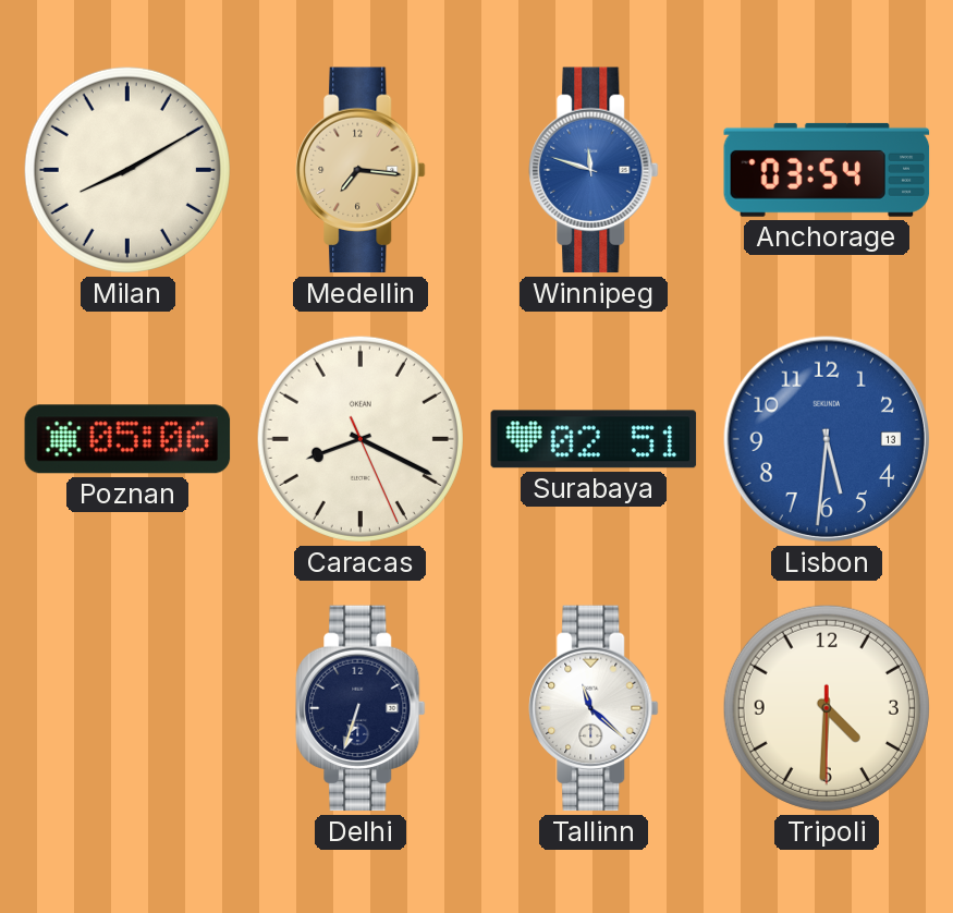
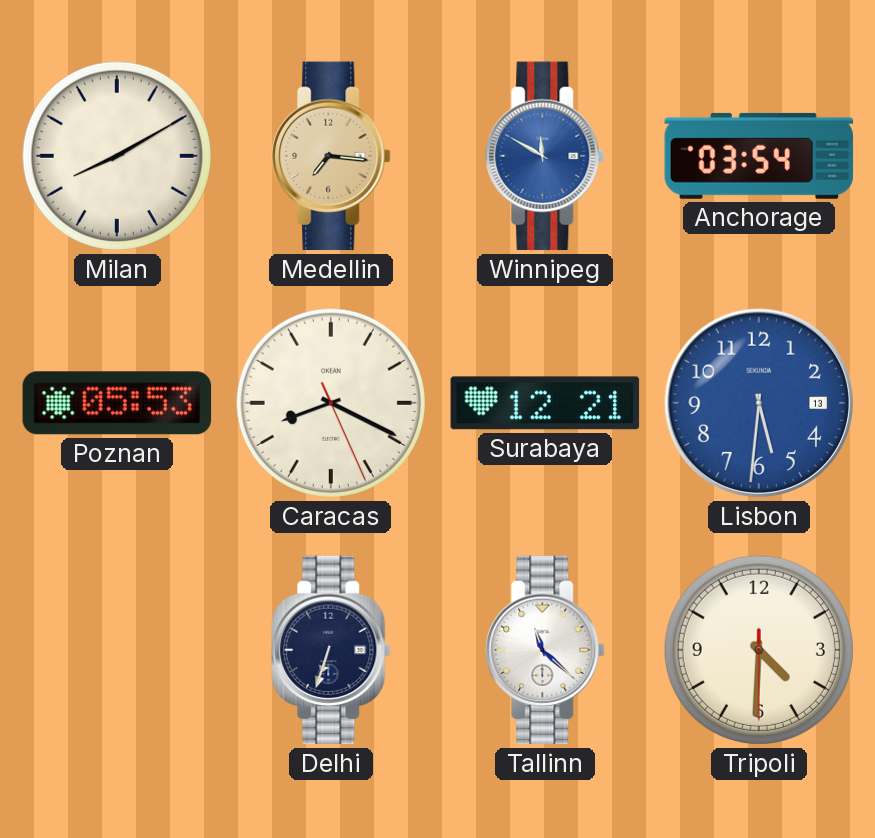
Winnipeg: 11:48 -> 11:50
Poznan: 05:06 -> 05:53
Surabaya: 02:51 -> 12:21
